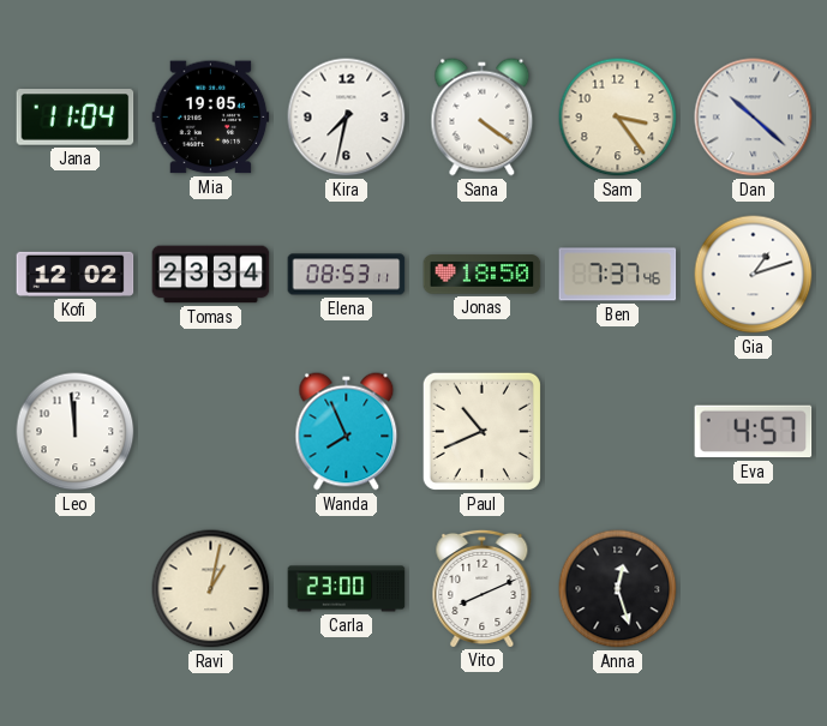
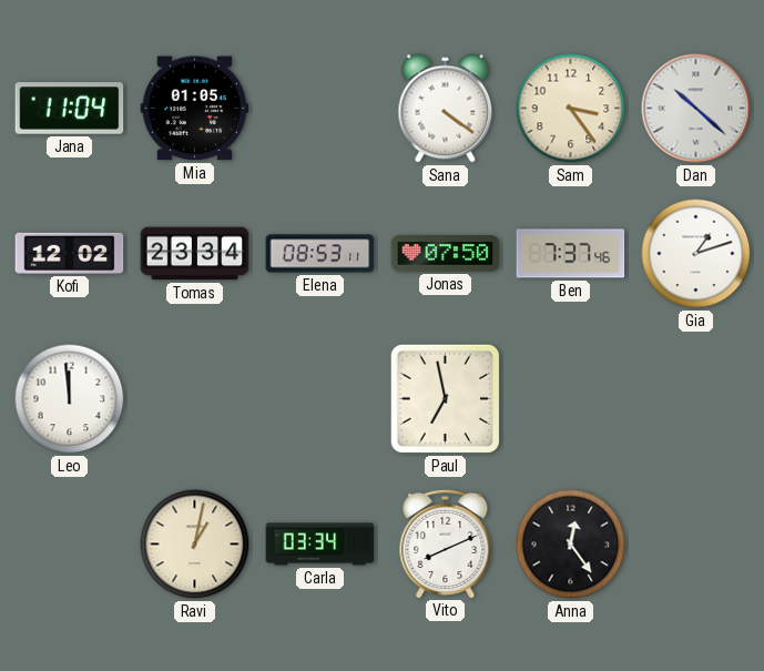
Mia: 19:05 -> 01:05
Kira: 7:32 -> none
Jonas: 18:50 -> 07:50
Wanda: 7:56 -> none
Paul: 10:41 -> 6:58
Eva: 4:57 -> none
Carla: 23:00 -> 03:34
Anna: 12:27 -> 12:24
